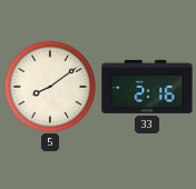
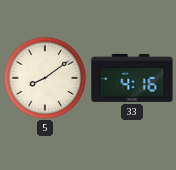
33: 2:16 -> 4:16
